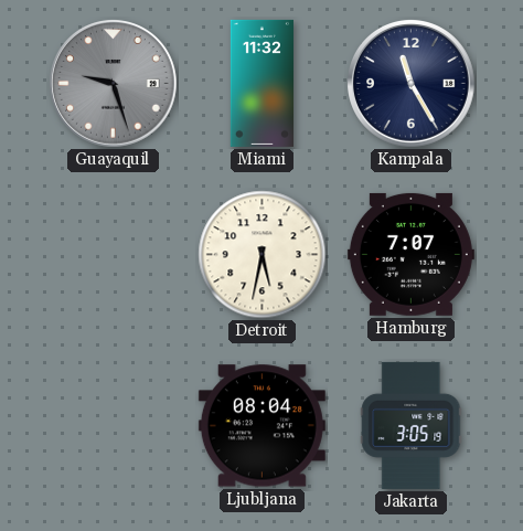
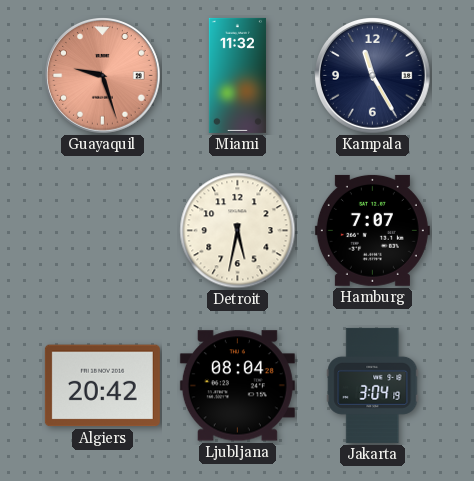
Guayaquil dial: grey -> salmon
Algiers: none -> 20:42
Jakarta: 3:05 -> 3:04
